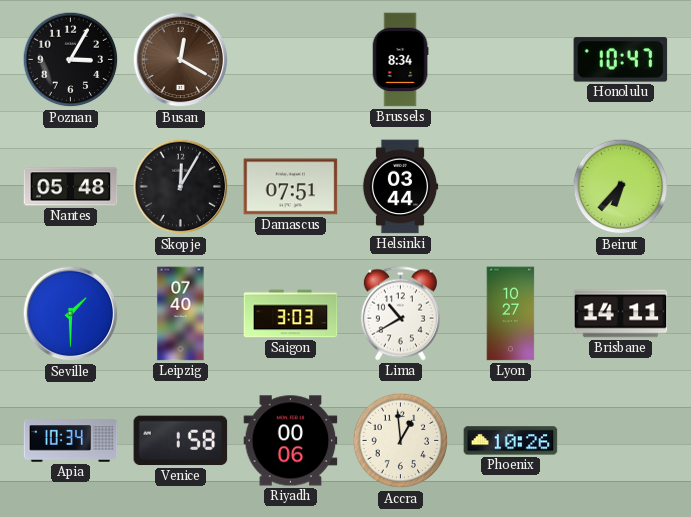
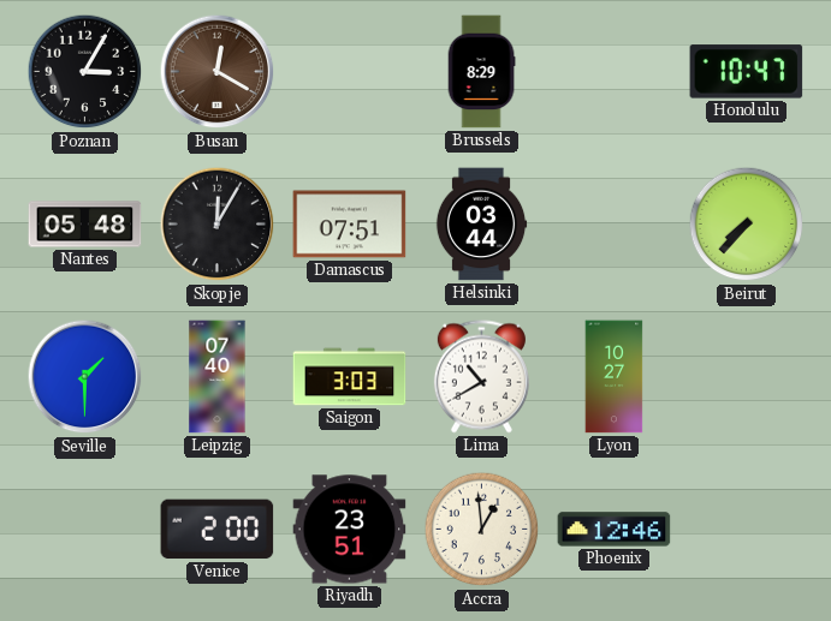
Brussels: 8:34 -> 8:29
Beirut: 6:37 -> 7:37
Brisbane: 14:11 -> none
Apia: 10:34 -> none
Venice: 1:58 -> 2:00
Riyadh: 00:06 -> 23:51
Phoenix: 10:26 -> 12:46
